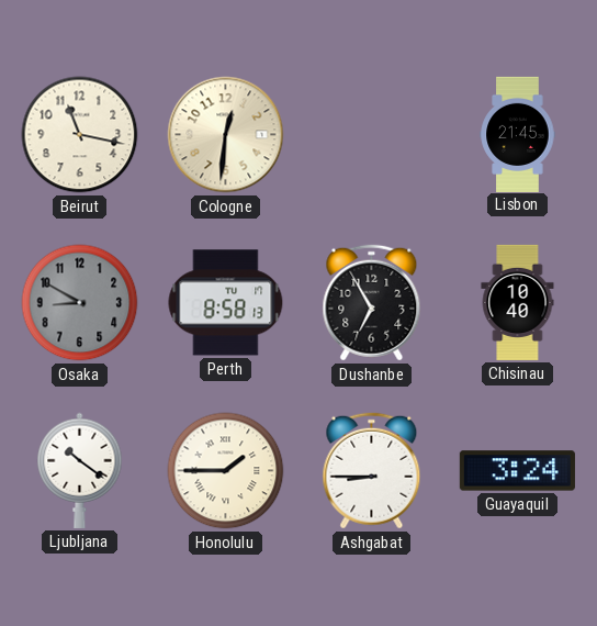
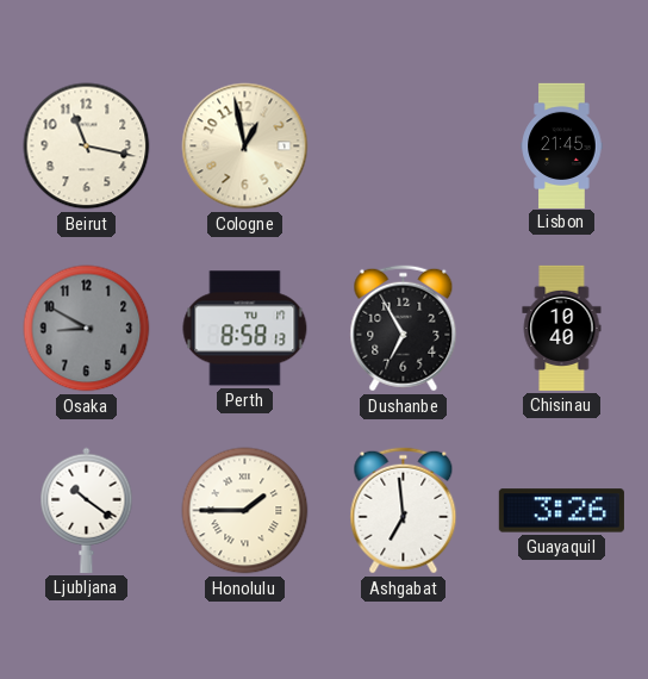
Cologne: 12:31 -> 12:58
Ashgabat: 8:45 -> 6:59
Guayaquil: 3:24 -> 3:26
